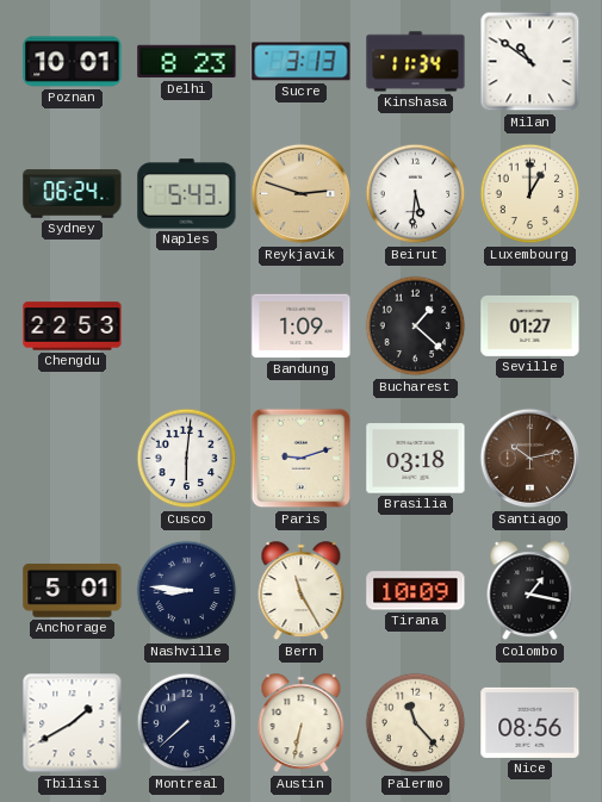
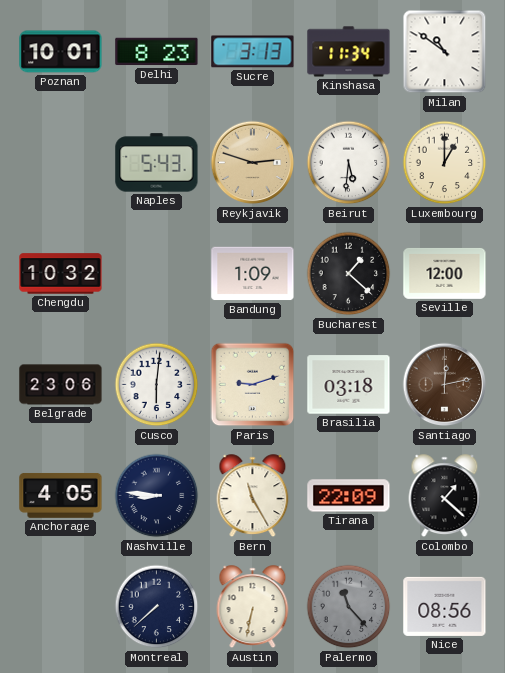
Sydney: 06:24 -> none
Chengdu: 22:53 -> 10:32
Seville: 01:27 -> 12:00
Belgrade: none -> 23:06
Santiago: 10:13 -> 12:13
Anchorage: 5:01 -> 4:05
Tirana: 10:09 -> 22:09
Colombo: 1:17 -> 1:22
Tbilisi: 1:40 -> none
Palermo dial: cream -> grey
